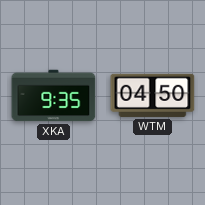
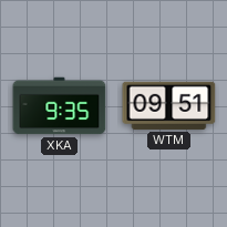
WTM: 04:50 -> 09:51
